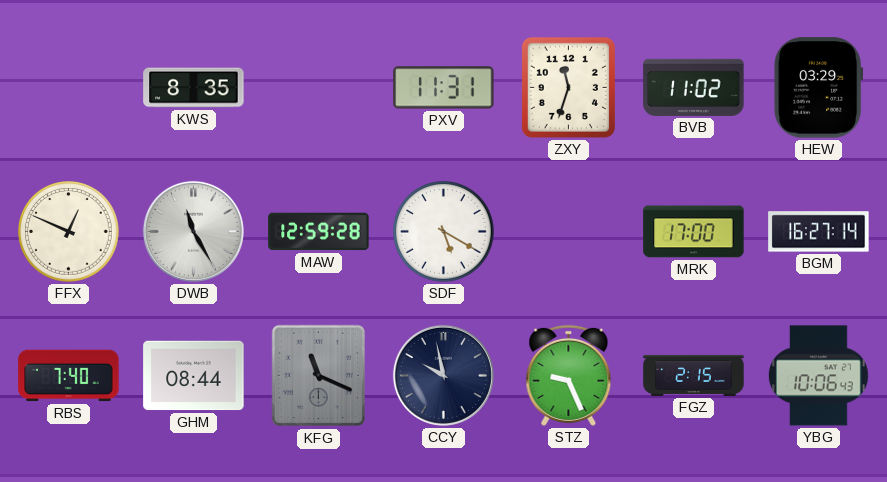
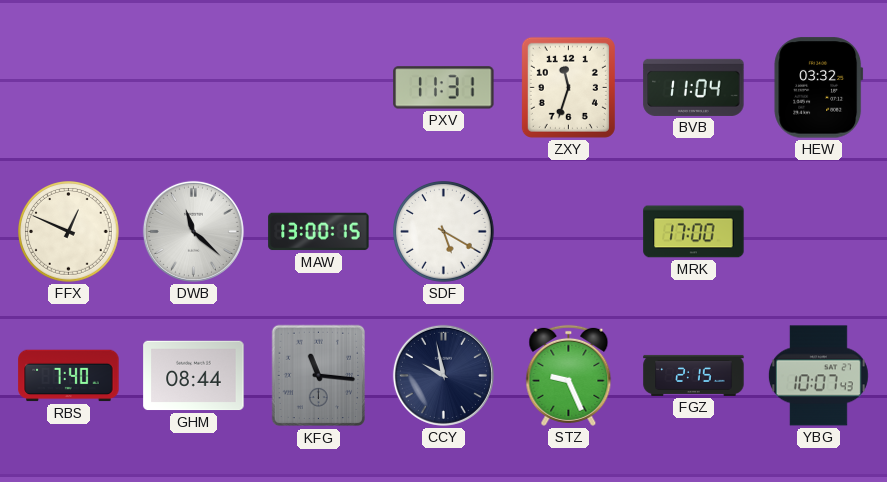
KWS: 8:35 -> none
BVB: 11:02 -> 11:04
HEW: 03:29 -> 03:32
DWB: 11:25 -> 11:22
MAW: 12:59 -> 13:00
BGM: 16:27 -> none
KFG: 11:19 -> 11:16
YBG: 10:06 -> 10:07
